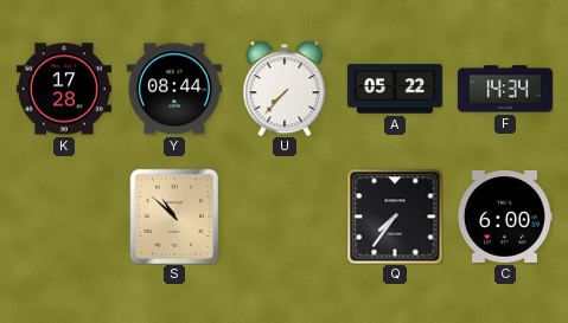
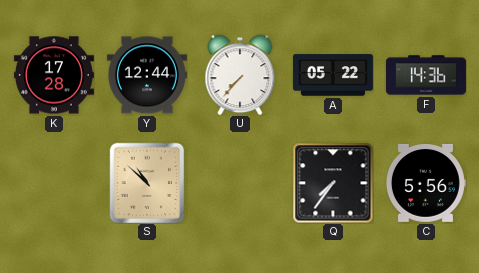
Y: 08:44 -> 12:44
F: 14:34 -> 14:36
C: 6:00 -> 5:56
